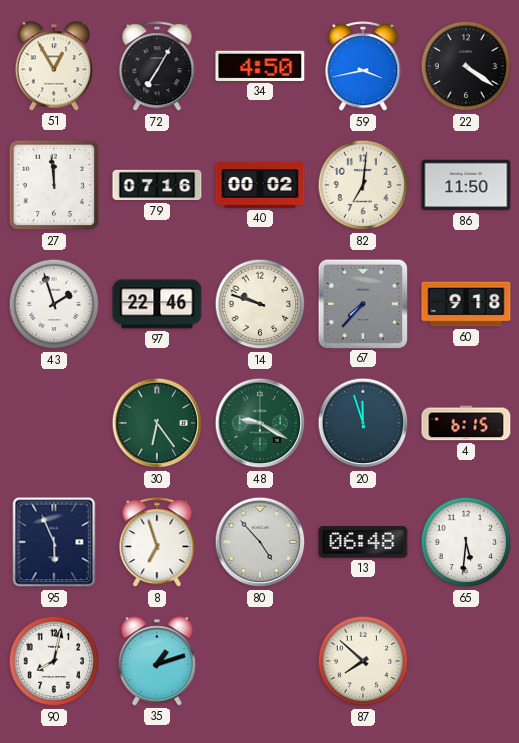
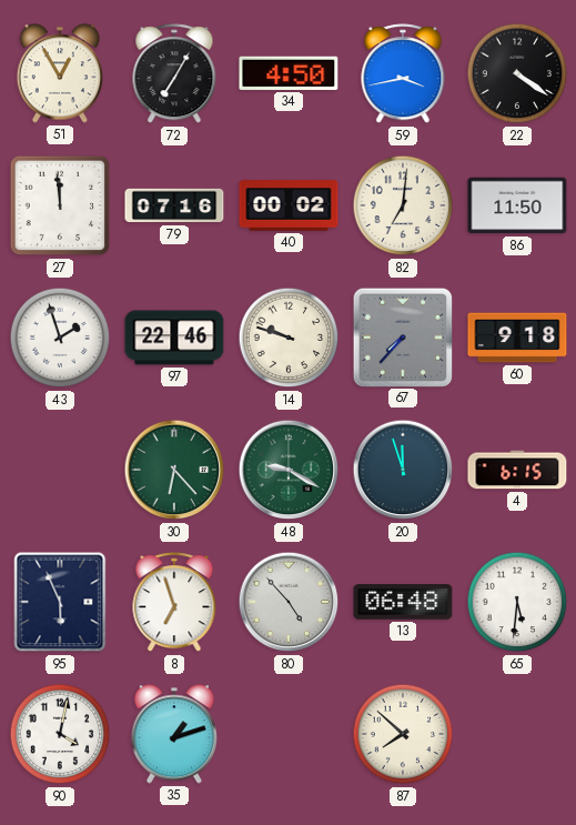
30: 6:24 -> 6:23
90: 8:02 -> 4:02
